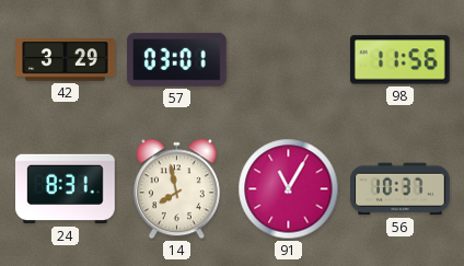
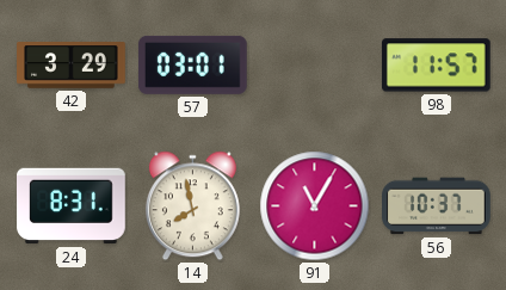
98: 11:56 -> 11:57
